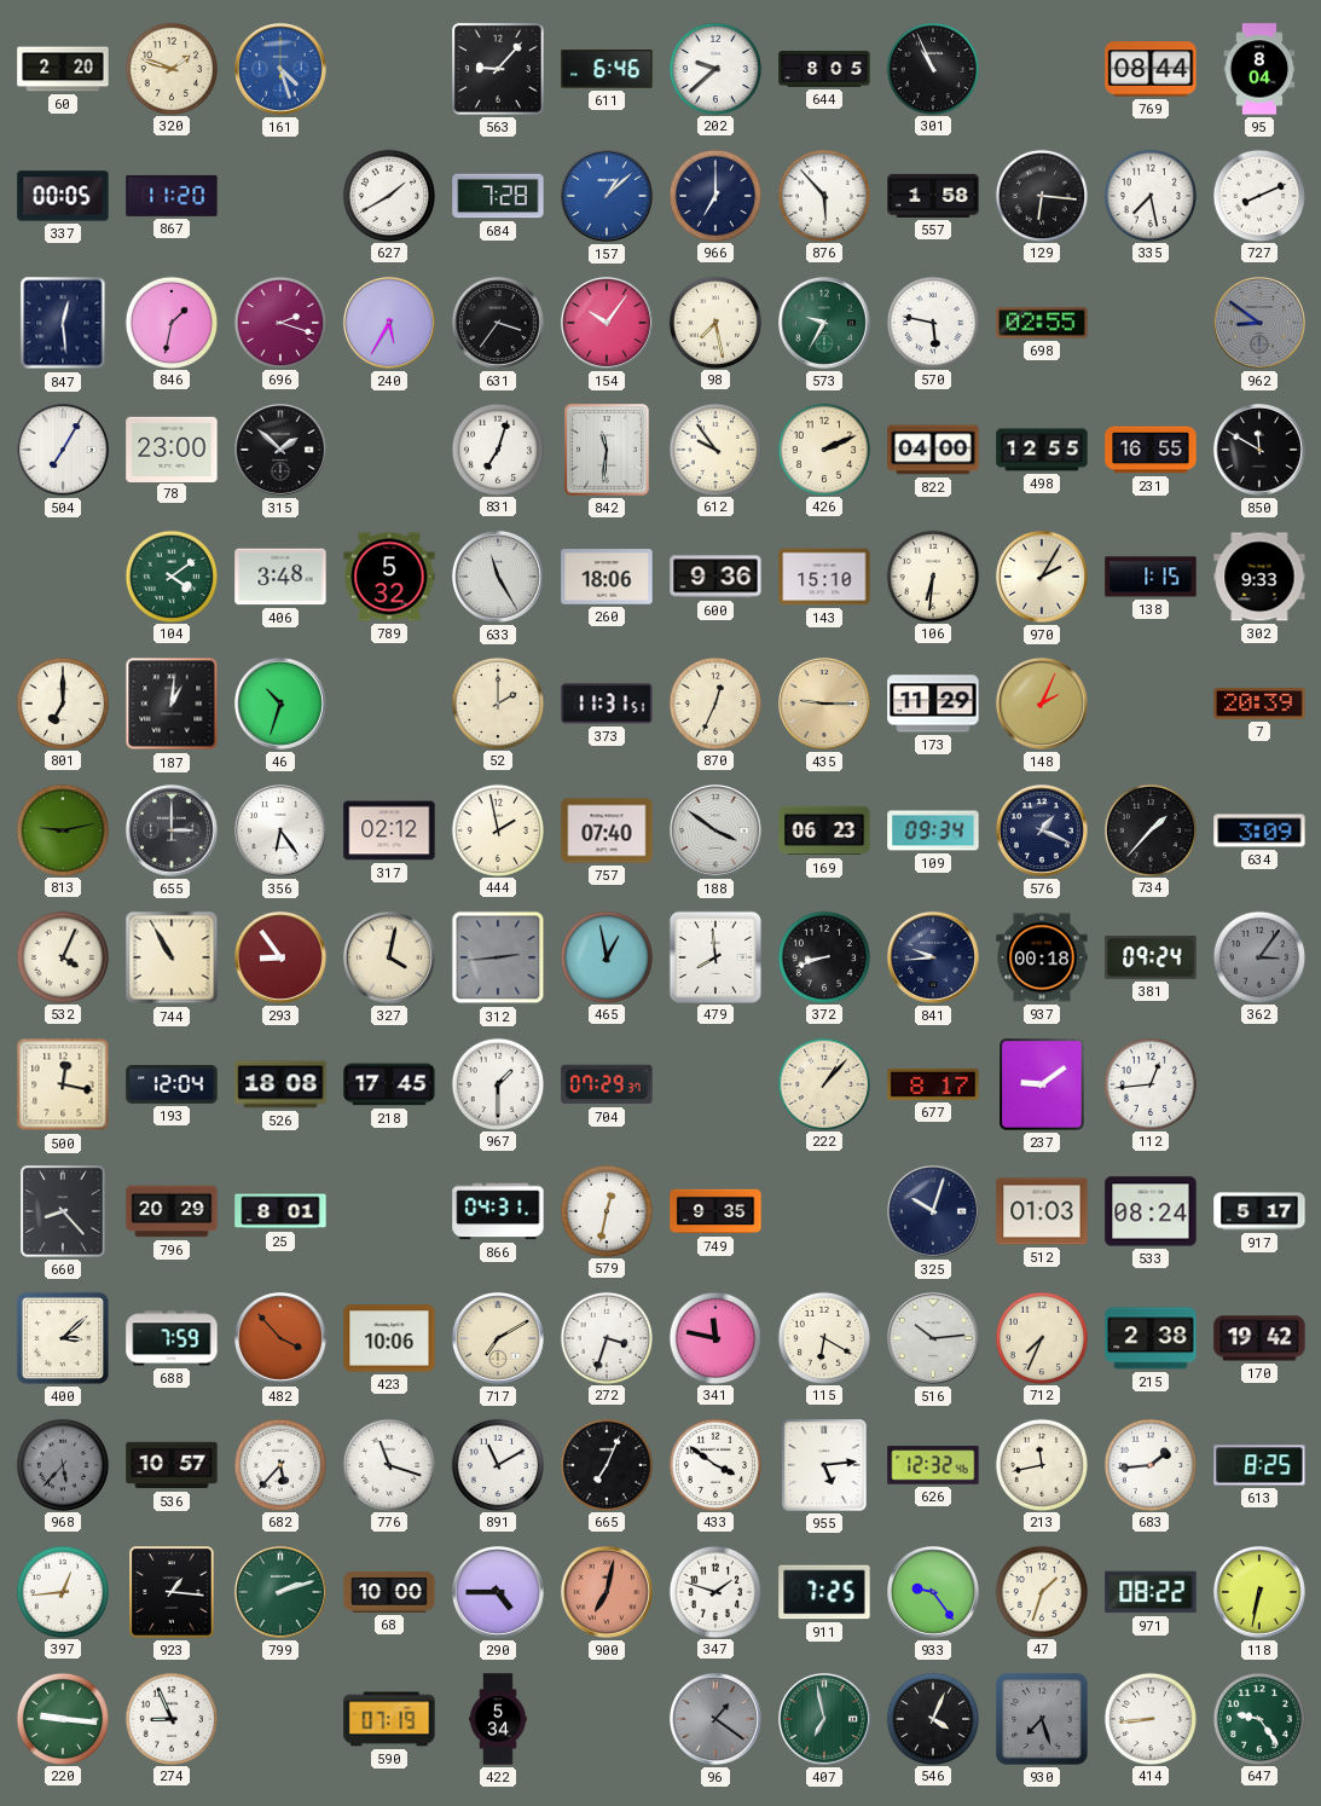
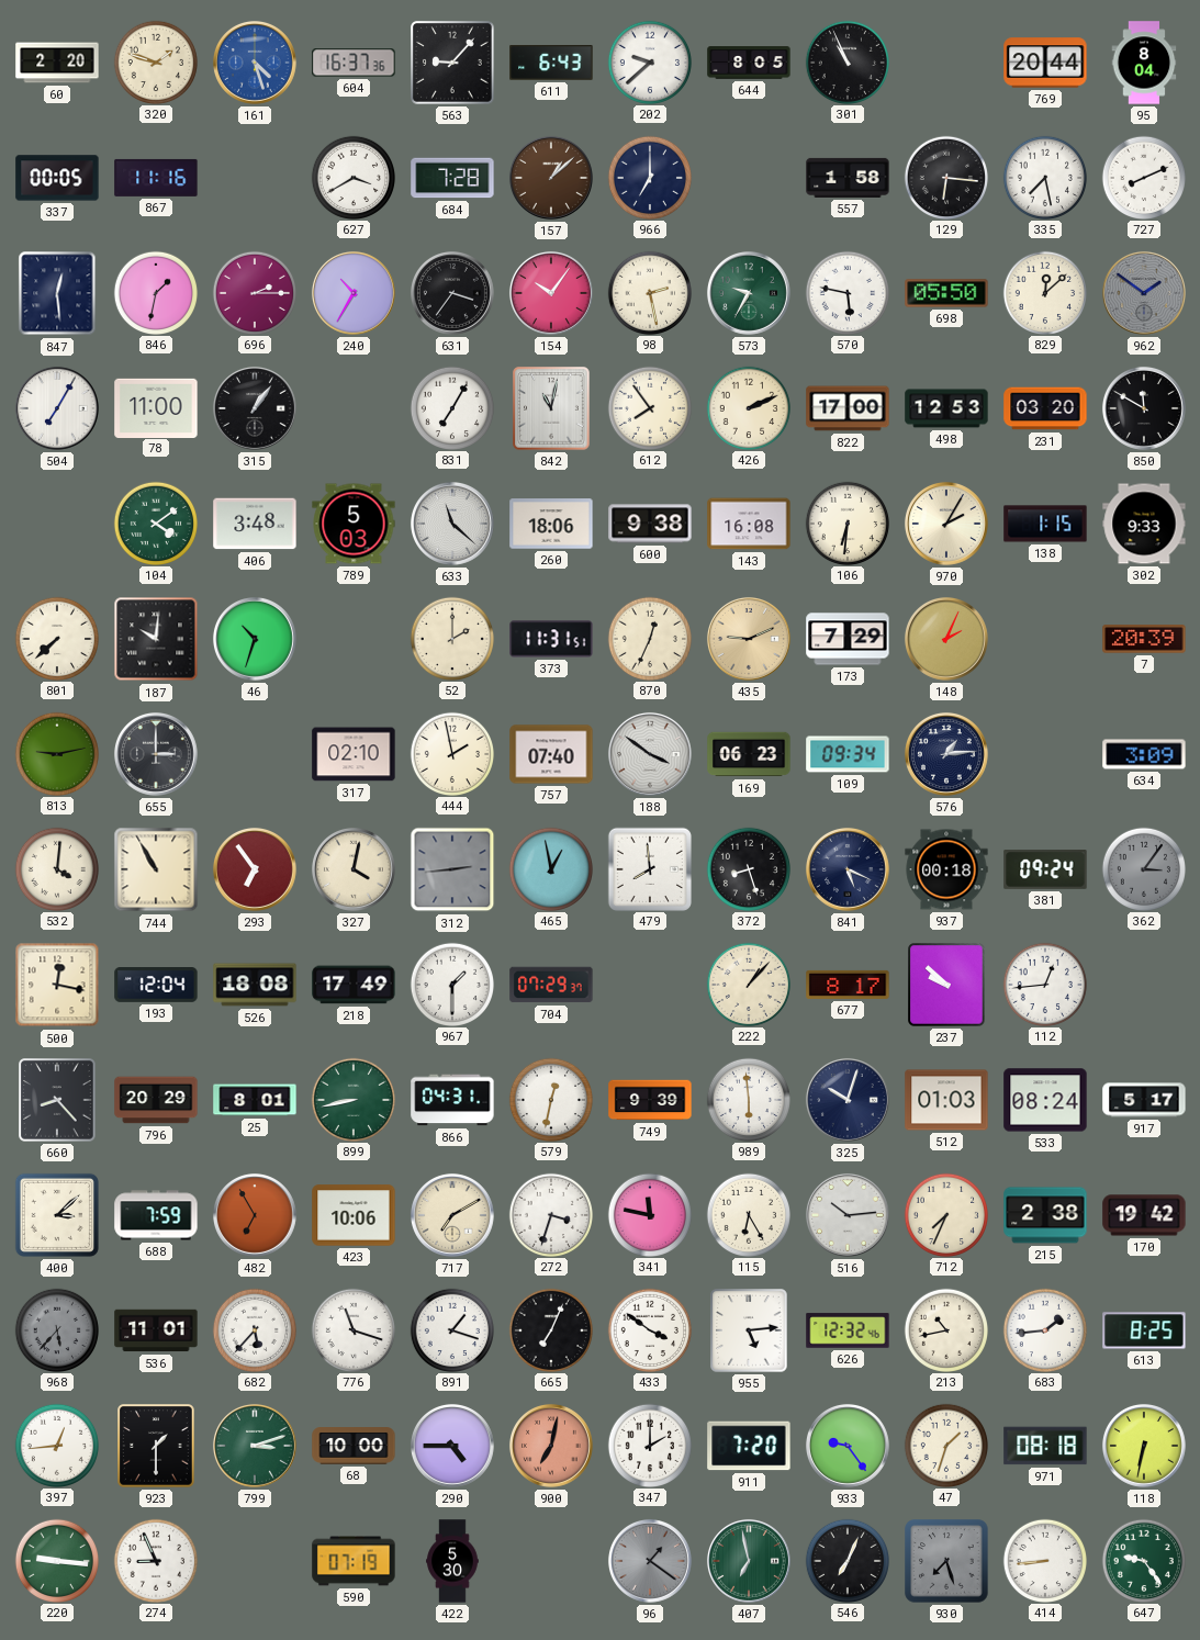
604: none -> 16:37
611: 6:46 -> 6:43
769: 08:44 -> 20:44
867: 11:20 -> 11:16
627: 1:40 -> 3:40
157 dial: blue -> brown
876: 5:53 -> none
696: 2:18 -> 2:15
240: 5:35 -> 10:35
98: 7:28 -> 2:28
698: 02:55 -> 05:50
829: none -> 12:08
962: 8:51 -> 1:51
78: 23:00 -> 11:00
315: 1:52 -> 1:06
831: 7:03 -> 7:05
842: 11:31 -> 11:02
612: 9:54 -> 7:54
822: 04:00 -> 17:00
498: 12:55 -> 12:53
231: 16:55 -> 03:20
789: 5:32 -> 5:03
633: 11:25 -> 11:22
600: 9:36 -> 9:38
143: 15:10 -> 16:08
801: 7:00 -> 7:38
187: 1:01 -> 10:01
435: 9:15 -> 9:11
173: 11:29 -> 7:29
356: 6:24 -> none
317: 02:12 -> 02:10
576: 1:19 -> 1:14
734: 1:37 -> none
532: 4:04 -> 4:01
293: 8:54 -> 6:54
372: 8:42 -> 8:27
841: 9:44 -> 5:19
218: 17:45 -> 17:49
237: 9:09 -> 9:52
899: none -> 8:43
749: 9:35 -> 9:39
989: none -> 5:59
482: 3:53 -> 6:55
115: 6:20 -> 6:25
536: 10:57 -> 11:01
891: 11:10 -> 1:18
213: 11:43 -> 10:43
923: 1:16 -> 1:30
799: 2:12 -> 3:12
347: 1:48 -> 2:00
911: 7:25 -> 7:20
971: 08:22 -> 08:18
422: 5:34 -> 5:30
546: 4:04 -> 7:04
